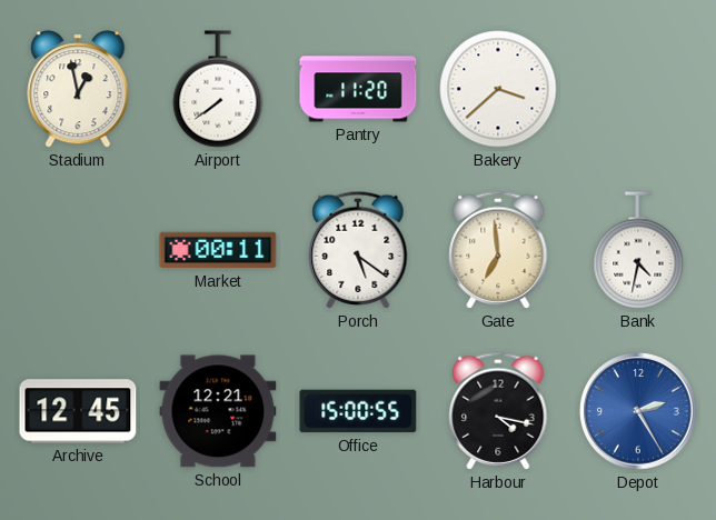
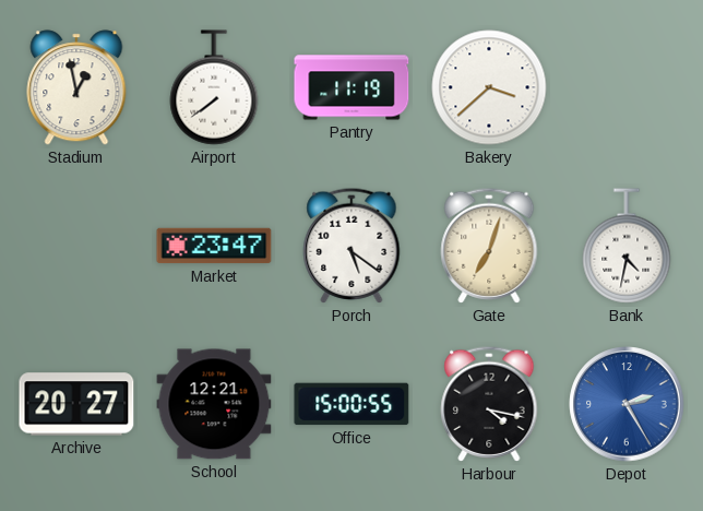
Pantry: 11:20 -> 11:19
Market: 00:11 -> 23:47
Gate: 6:59 -> 7:03
Archive: 12:45 -> 20:27
